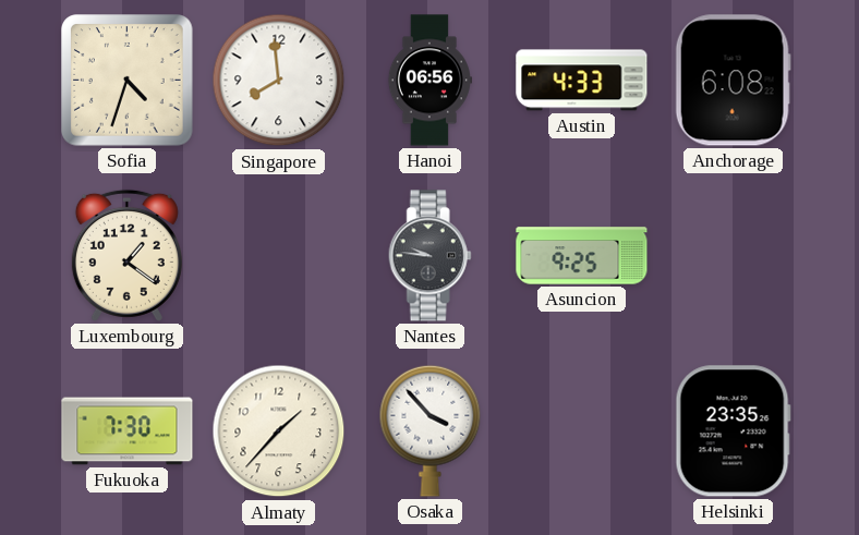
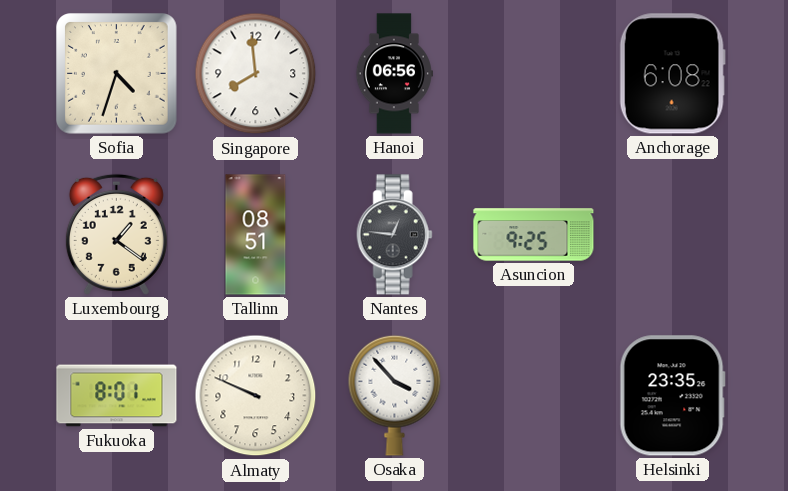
Austin: 4:33 -> none
Tallinn: none -> 08:51
Nantes: 9:46 -> 12:46
Fukuoka: 7:30 -> 8:01
Almaty: 1:37 -> 9:49
